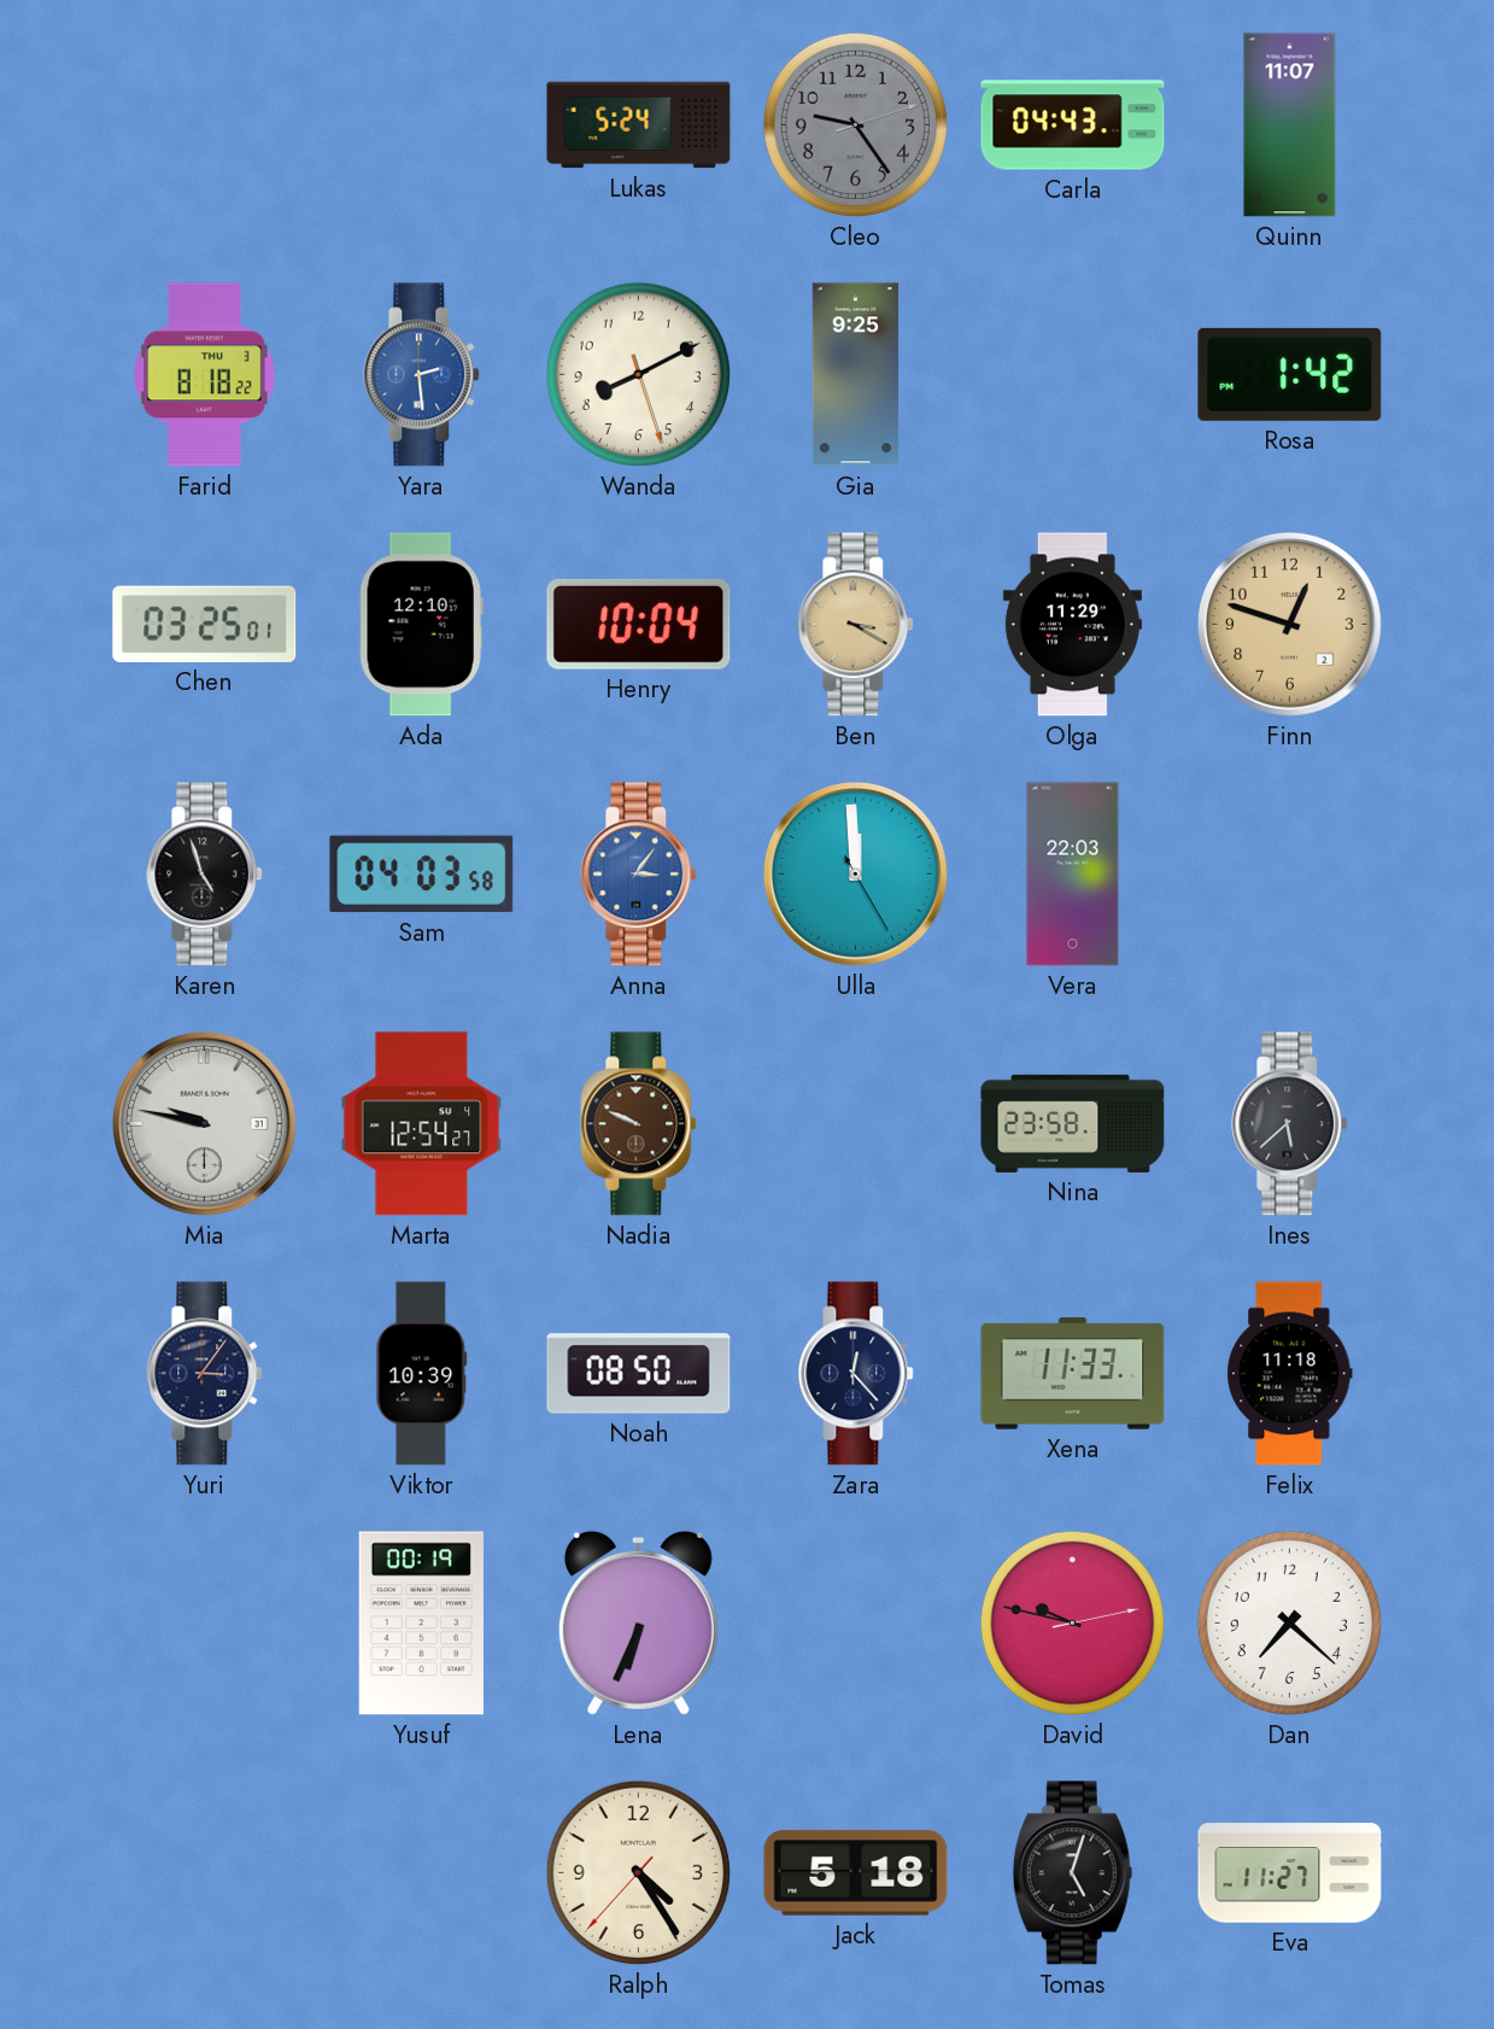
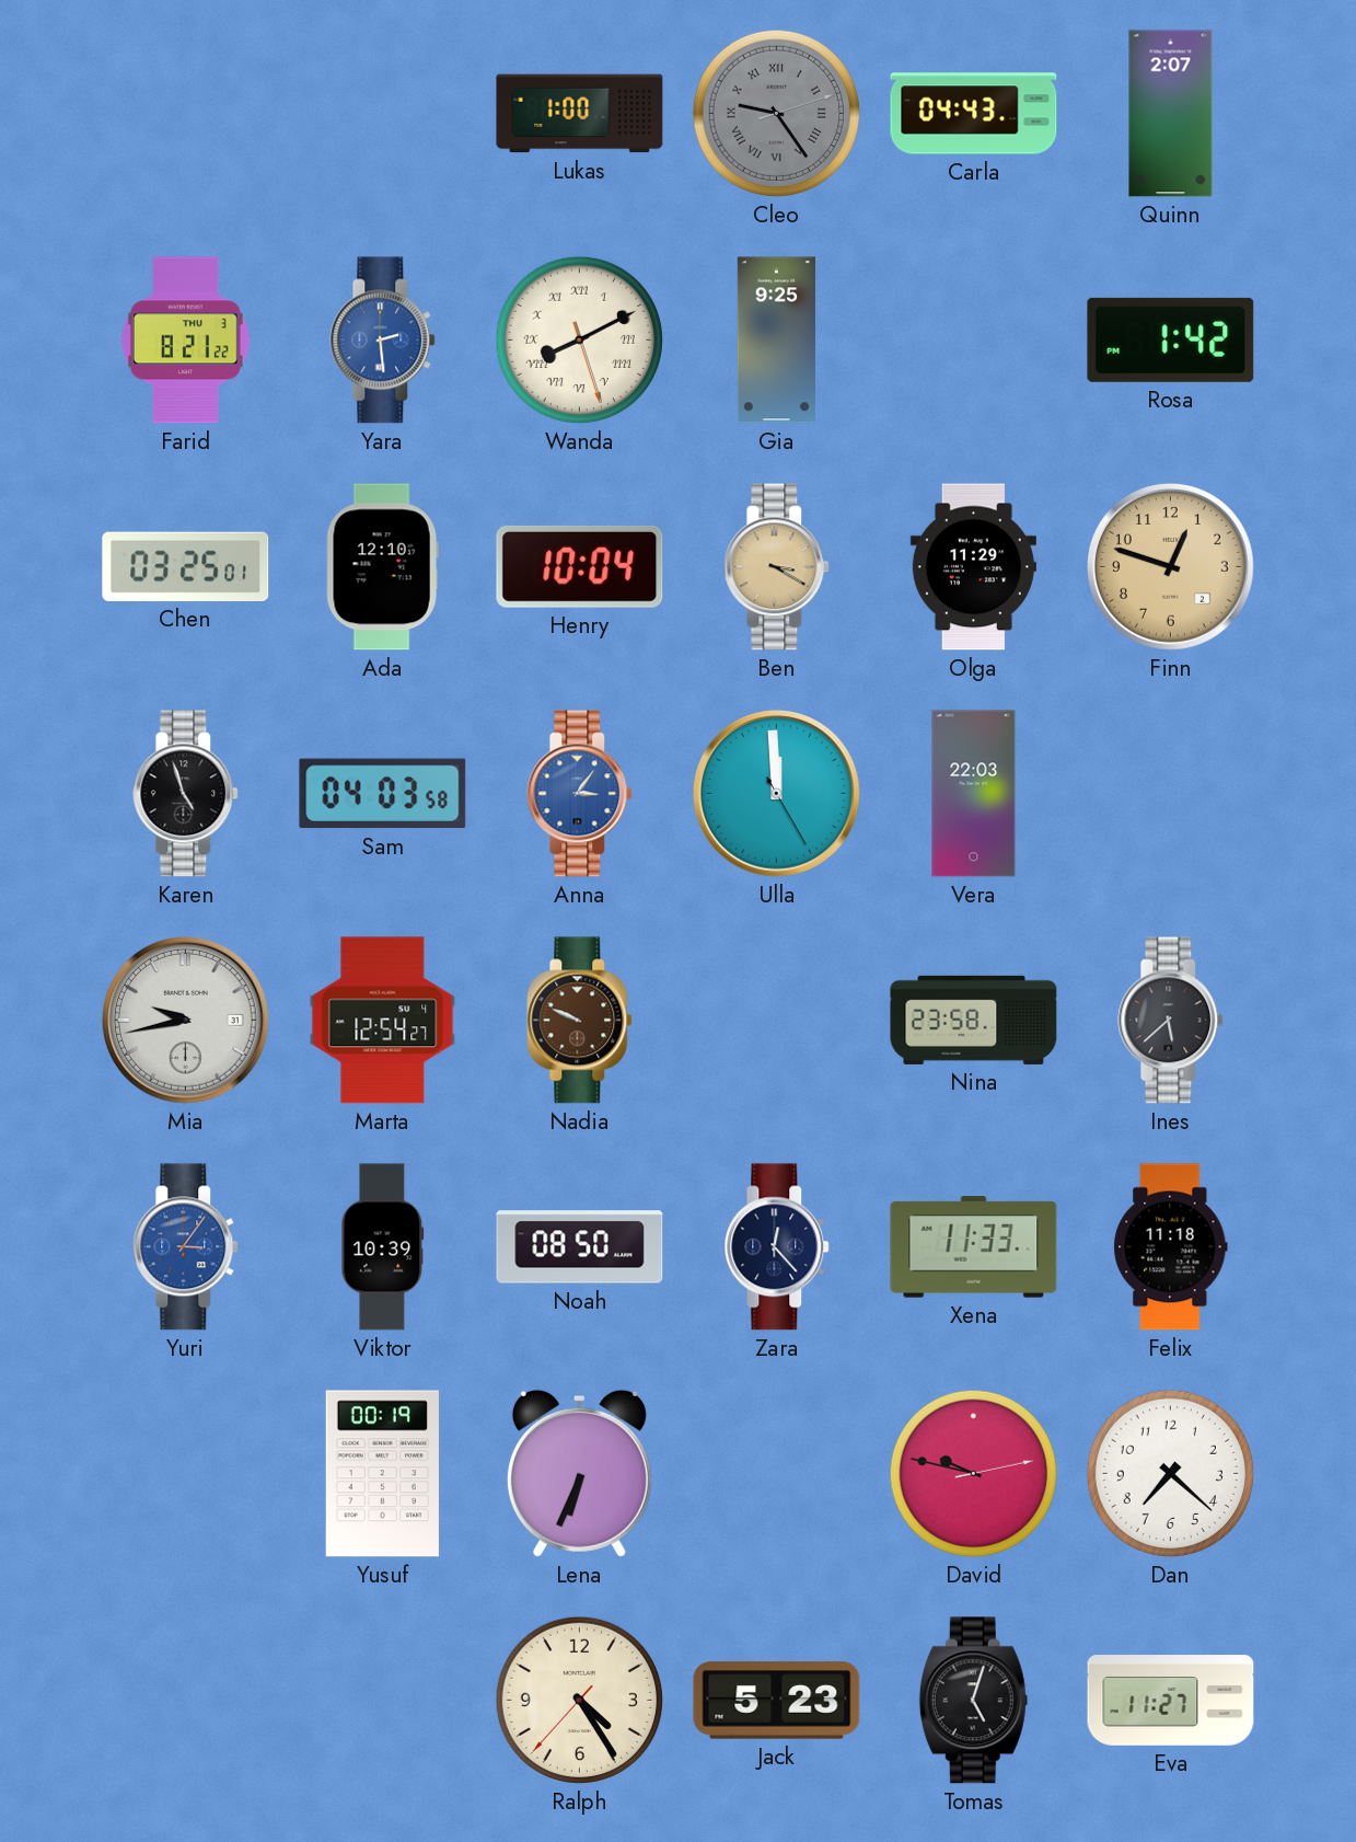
Lukas: 5:24 -> 1:00
Cleo numerals: Arabic -> Roman
Quinn: 11:07 -> 2:07
Farid: 8:18 -> 8:21
Wanda numerals: Arabic -> Roman
Mia: 9:47 -> 9:43
Yuri dial: navy -> blue
Jack: 5:18 -> 5:23
